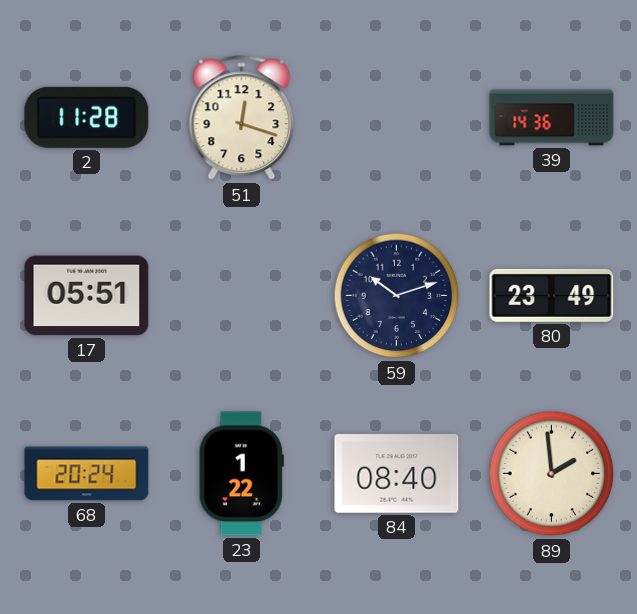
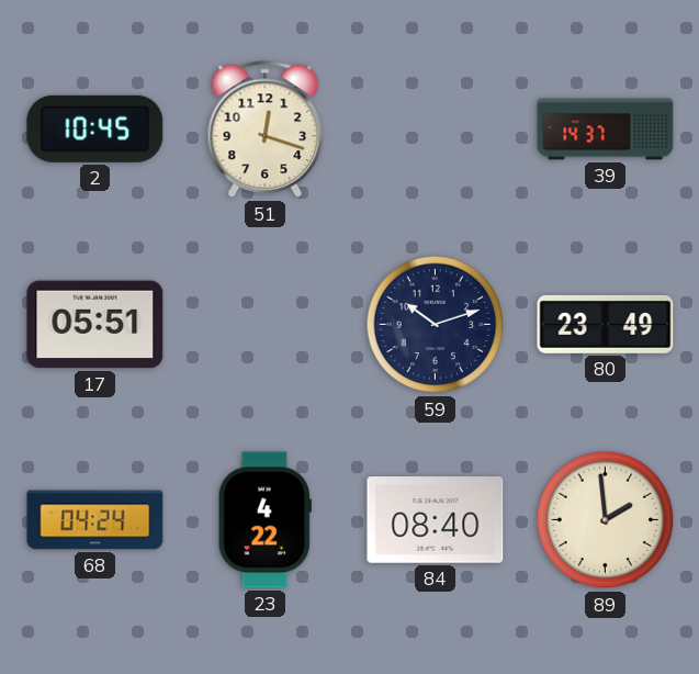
2: 11:28 -> 10:45
39: 14:36 -> 14:37
68: 20:24 -> 04:24
23: 1:22 -> 4:22
